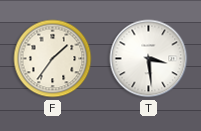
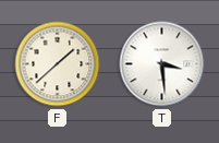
F: 1:36 -> 1:38
